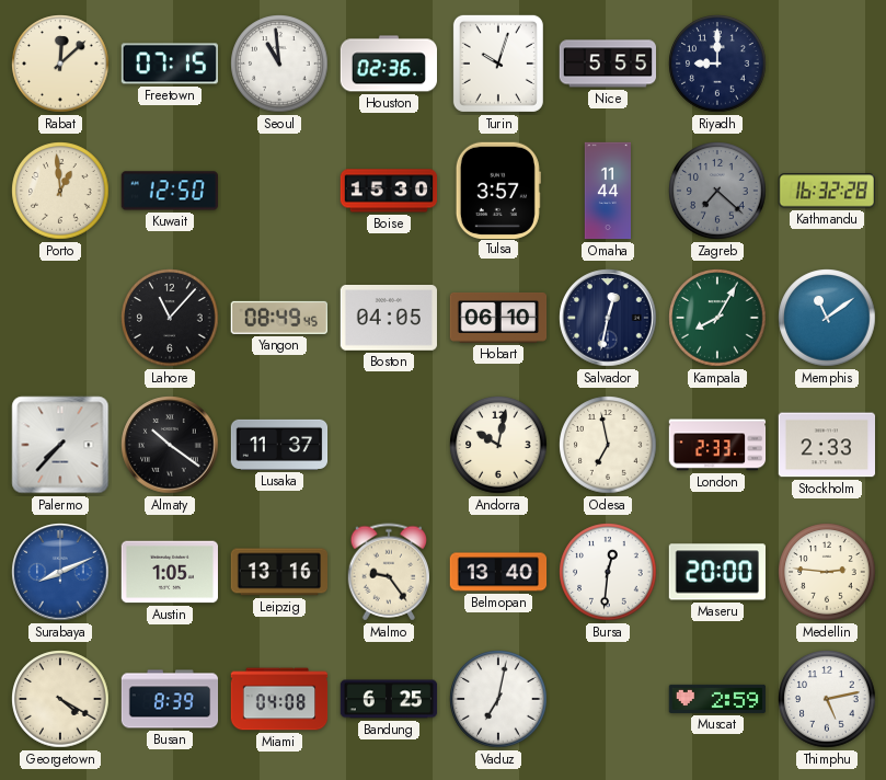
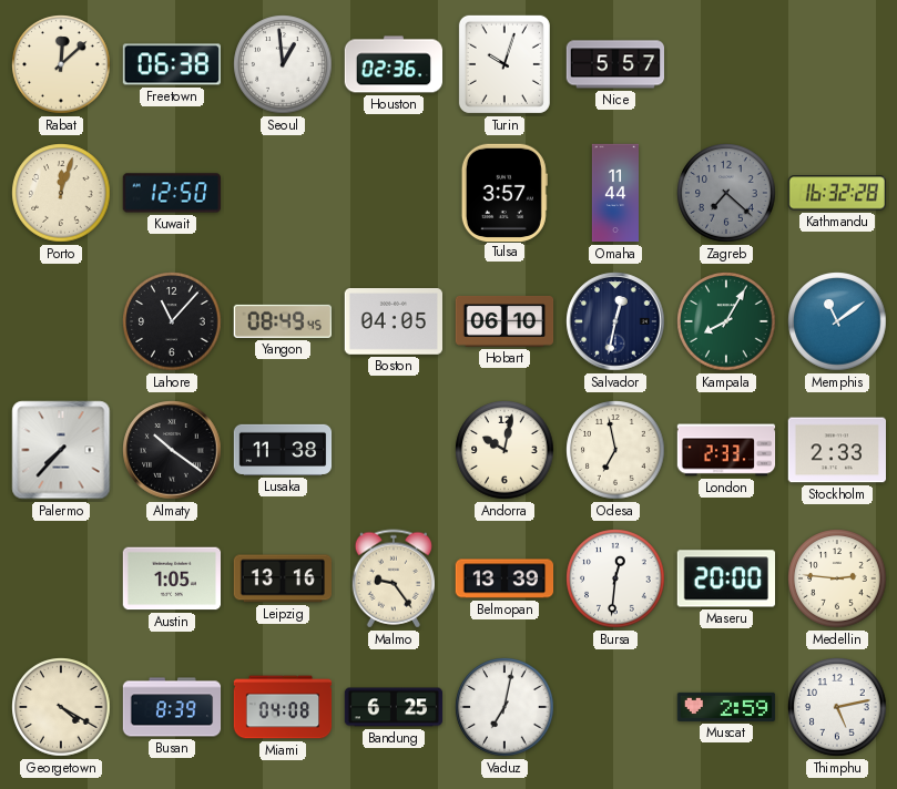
Freetown: 07:15 -> 06:38
Seoul: 10:59 -> 12:59
Nice: 5:55 -> 5:57
Riyadh: 9:00 -> none
Porto: 12:59 -> 12:03
Boise: 15:30 -> none
Lusaka: 11:37 -> 11:38
Surabaya: 8:11 -> none
Belmopan: 13:40 -> 13:39
